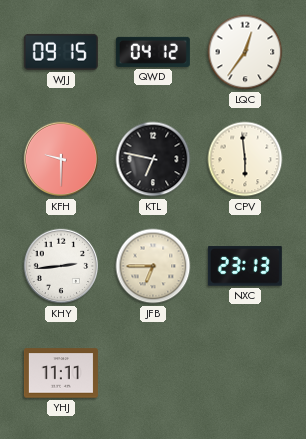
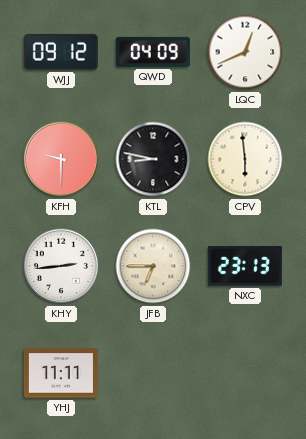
WJJ: 09:15 -> 09:12
QWD: 04:12 -> 04:09
LQC: 12:36 -> 12:41
KTL: 6:47 -> 8:47
